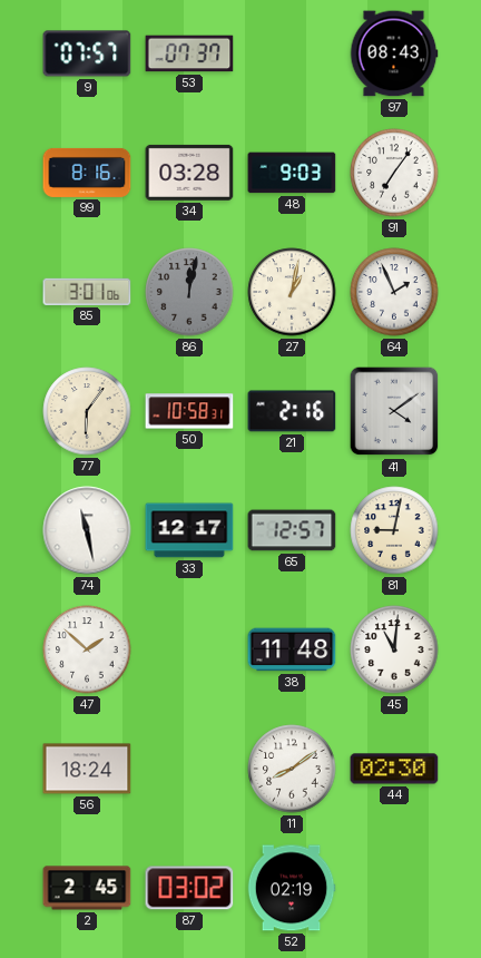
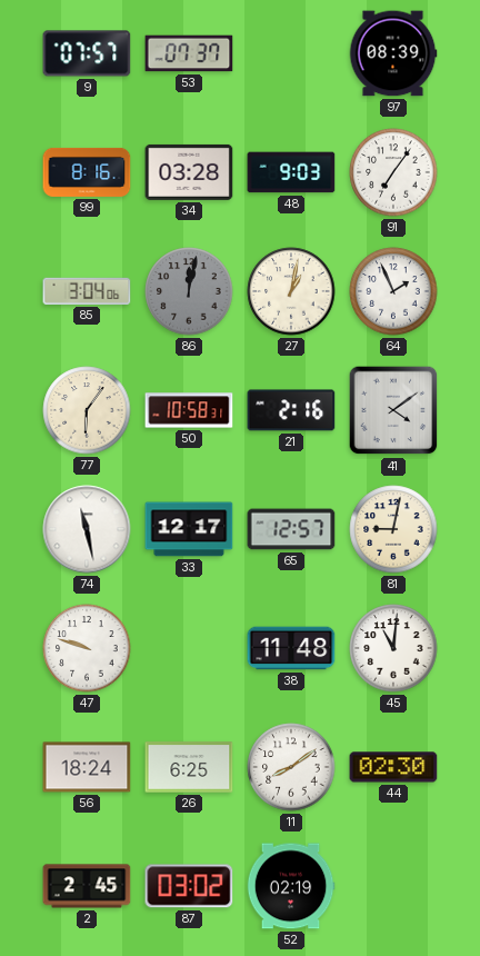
97: 08:43 -> 08:39
85: 3:01 -> 3:04
47: 1:52 -> 9:48
26: none -> 6:25
